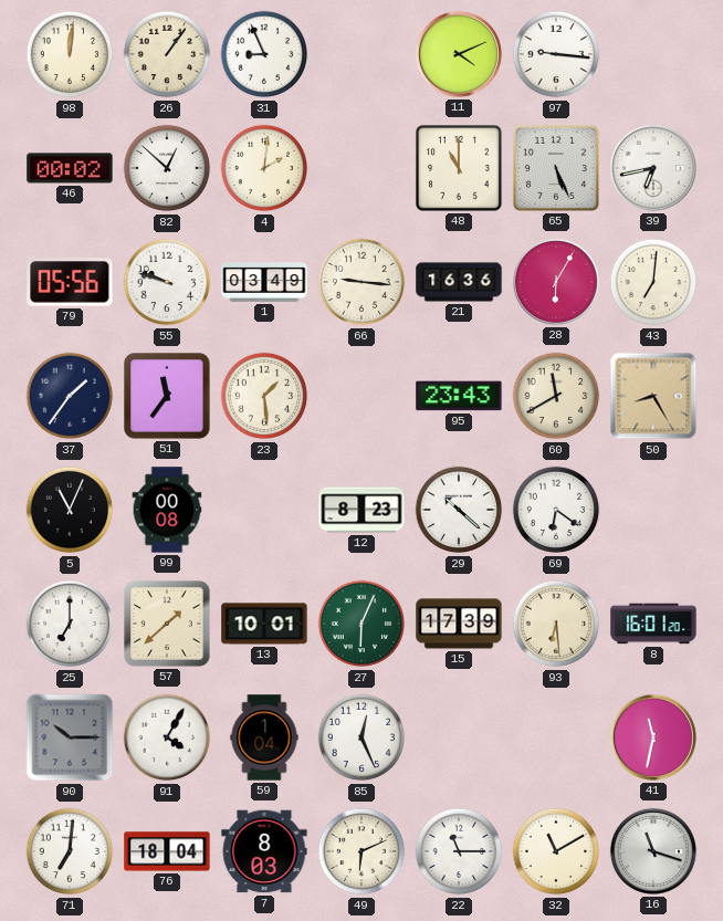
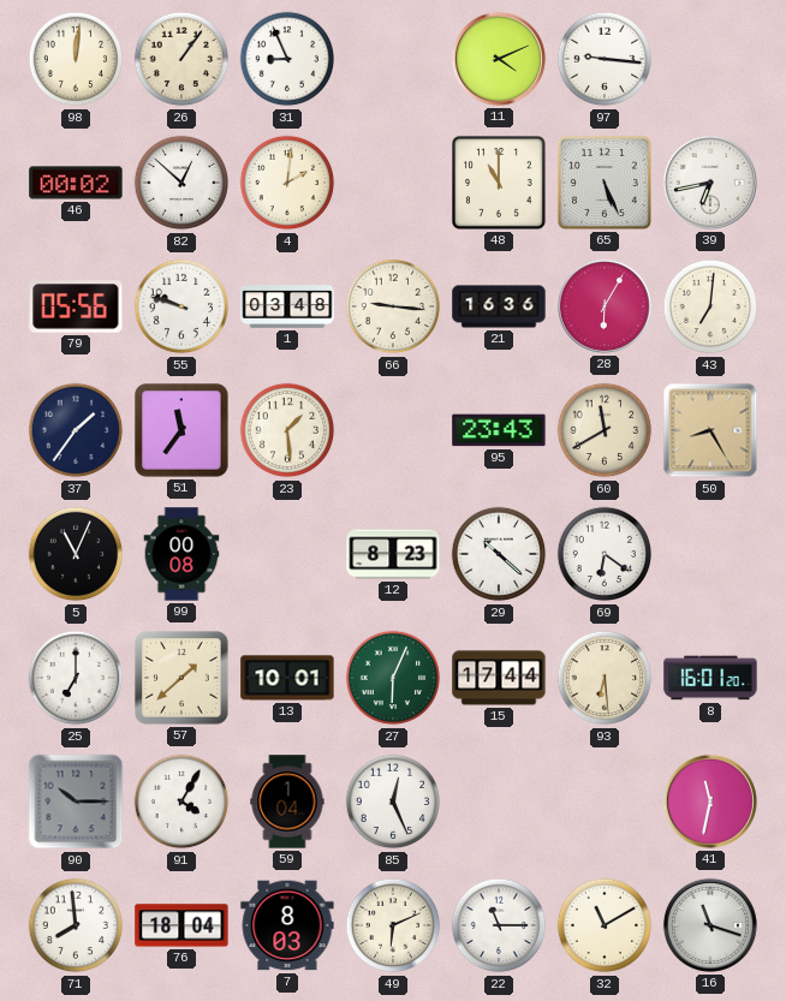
1: 03:49 -> 03:48
15: 17:39 -> 17:44
71: 7:01 -> 7:59
